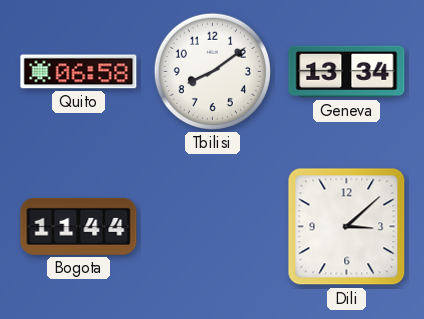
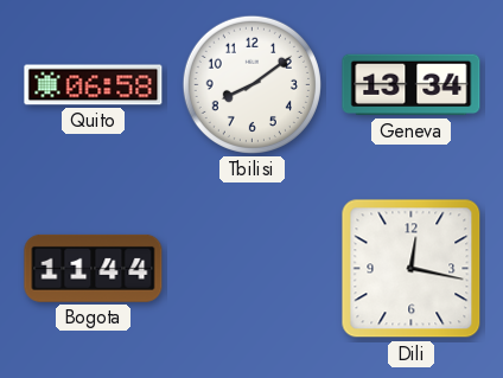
Dili: 3:08 -> 12:17
